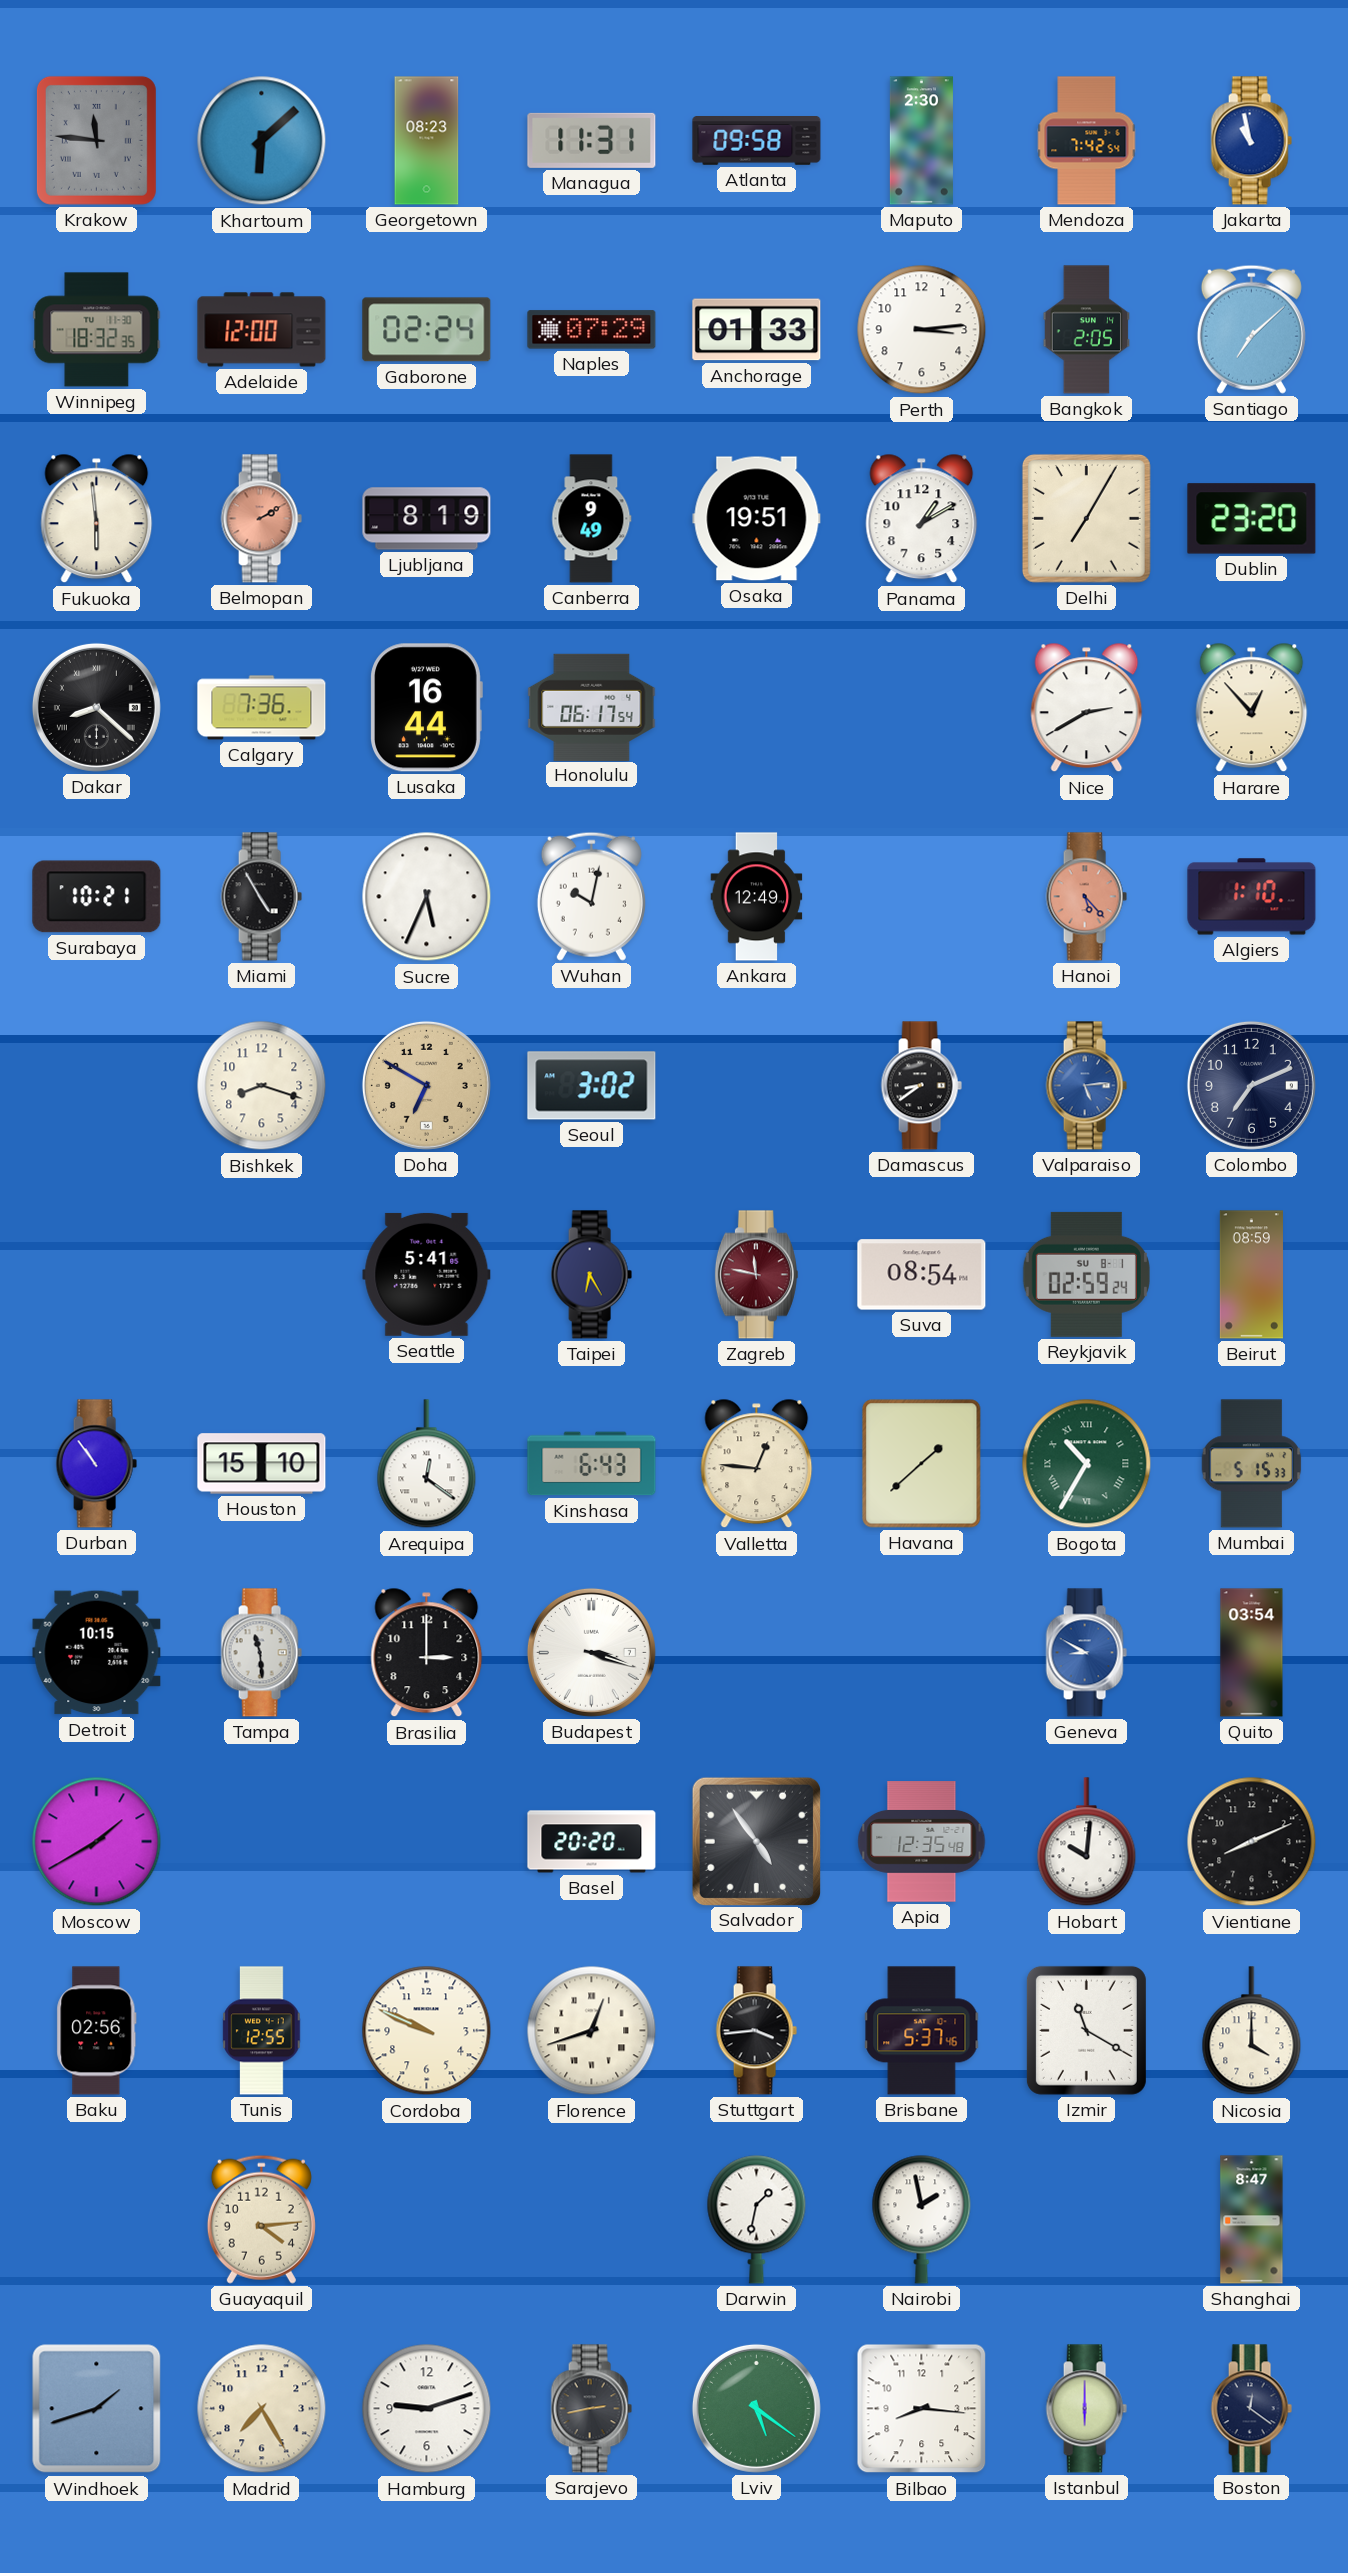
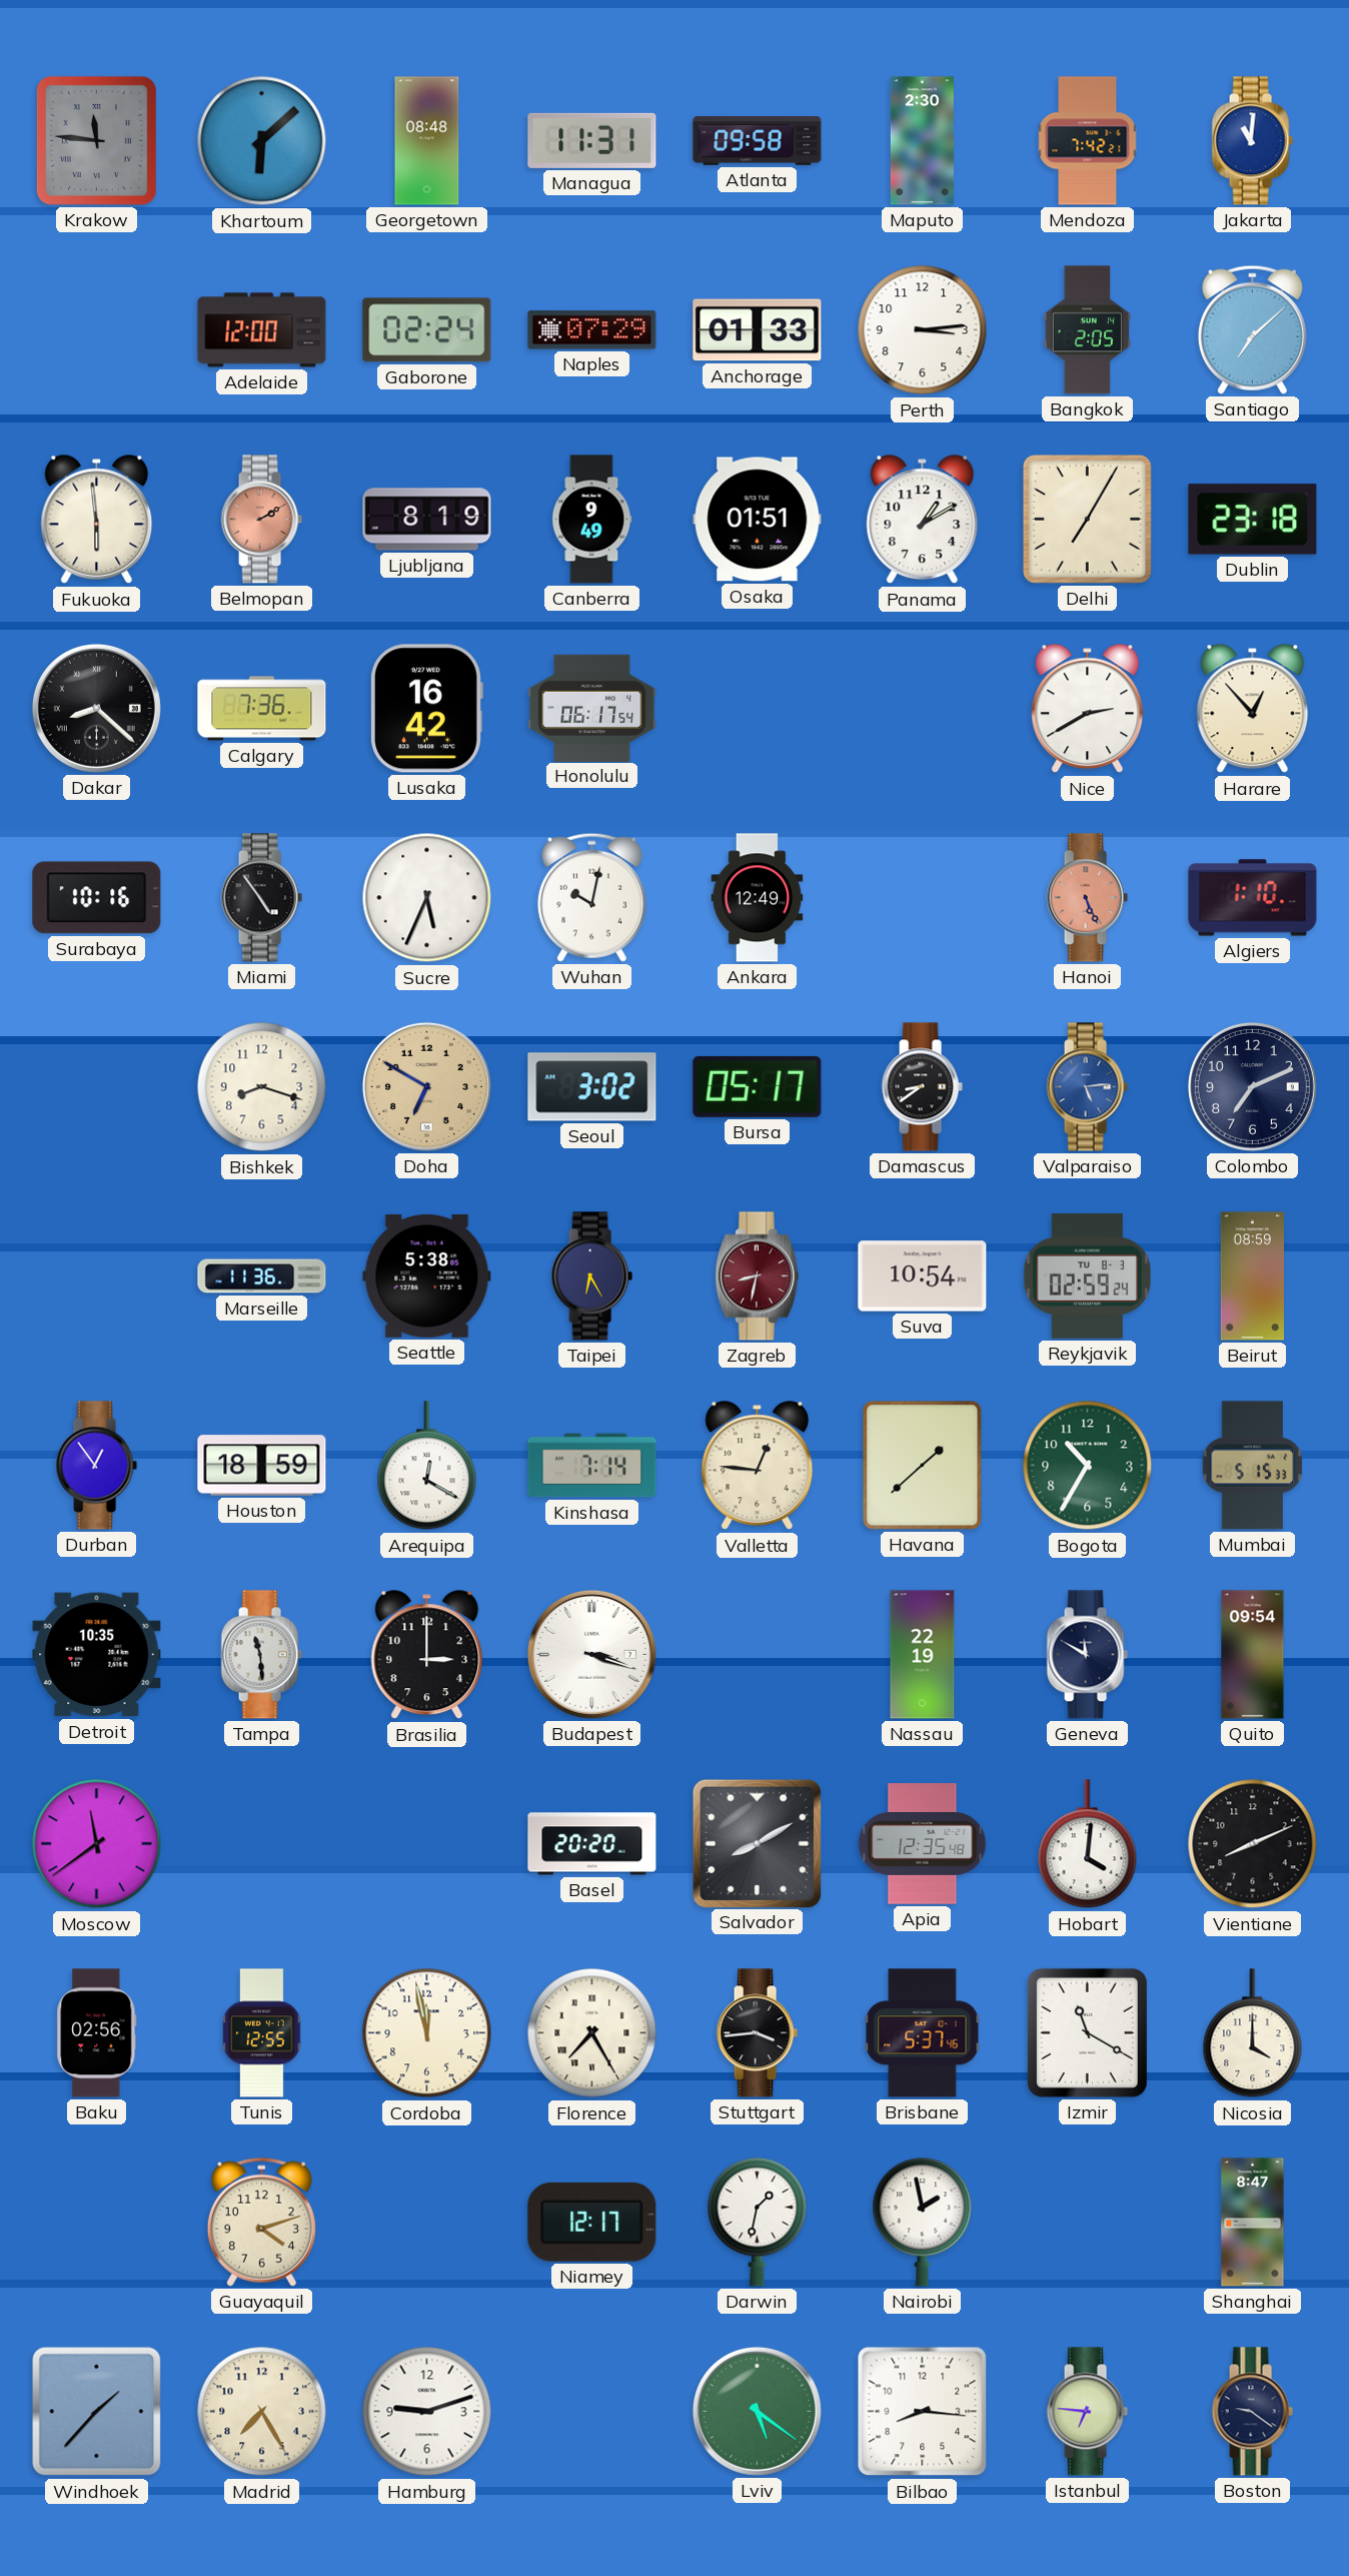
Georgetown: 08:23 -> 08:48
Mendoza: 7:42:54 -> 7:42:21
Jakarta: 10:58 -> 11:01
Winnipeg: 18:32 -> none
Osaka: 19:51 -> 01:51
Dublin: 23:20 -> 23:18
Lusaka: 16:44 -> 16:42
Surabaya: 10:21 -> 10:16
Miami: 4:55 -> 4:54
Hanoi: 5:23 -> 5:26
Bursa: none -> 05:17
Marseille: none -> 11:36
Seattle: 5:41 -> 5:38
Zagreb: 11:47 -> 8:32
Suva: 08:54 -> 10:54
Reykjavik date: SU 8-1 -> TU 8-3
Durban: 10:54 -> 12:54
Houston: 15:10 -> 18:59
Arequipa: 12:21 -> 12:20
Kinshasa: 6:43 -> 7:14
Bogota numerals: Roman -> Arabic
Detroit: 10:15 -> 10:35
Nassau: none -> 22:19
Geneva: 8:50 -> 11:50
Geneva dial: blue -> navy
Quito: 03:54 -> 09:54
Moscow: 1:40 -> 11:39
Salvador: 4:54 -> 8:10
Hobart: 10:01 -> 4:01
Cordoba: 9:49 -> 11:58
Florence: 12:42 -> 7:25
Guayaquil: 4:14 -> 4:12
Niamey: none -> 12:17
Windhoek: 1:42 -> 1:37
Sarajevo: 2:43 -> none
Istanbul: 6:00 -> 6:46
Boston: 12:21 -> 9:21
